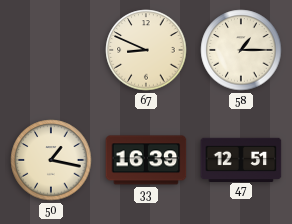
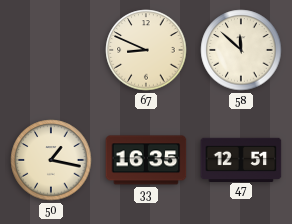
58: 1:15 -> 11:52
33: 16:39 -> 16:35
